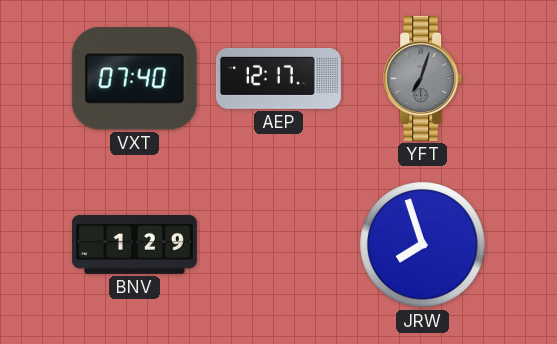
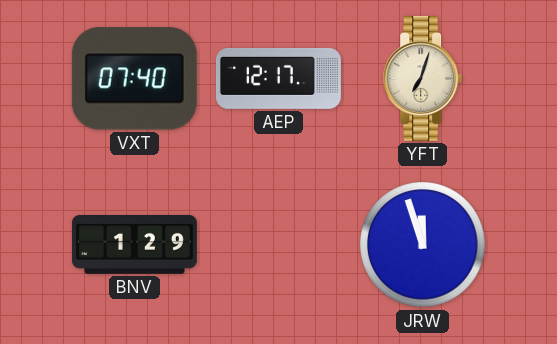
YFT dial: grey -> cream
JRW: 7:57 -> 11:57
